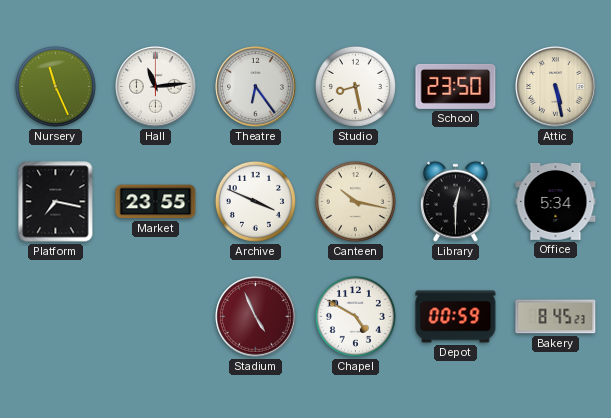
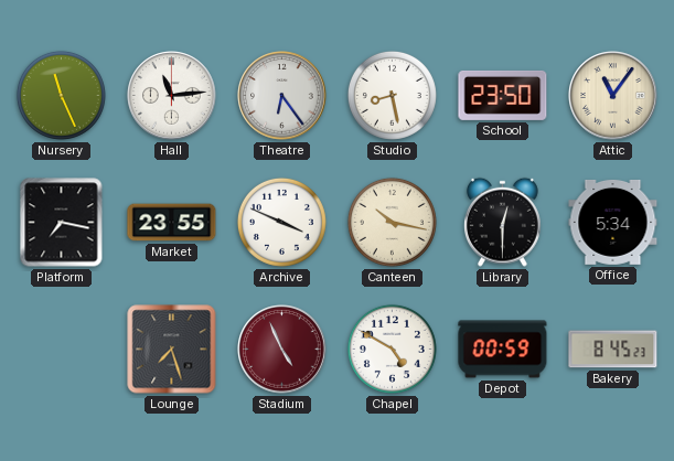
Attic: 5:28 -> 11:06
Lounge: none -> 7:27
